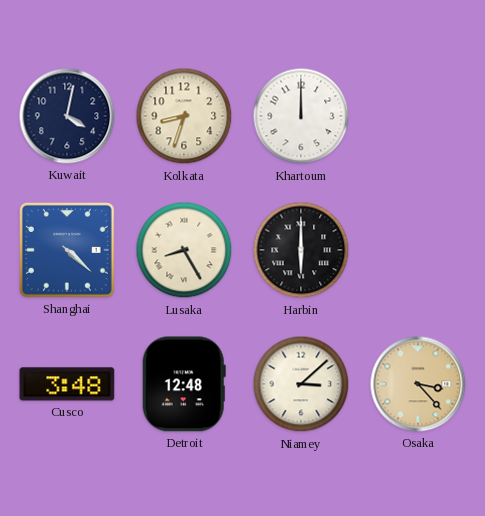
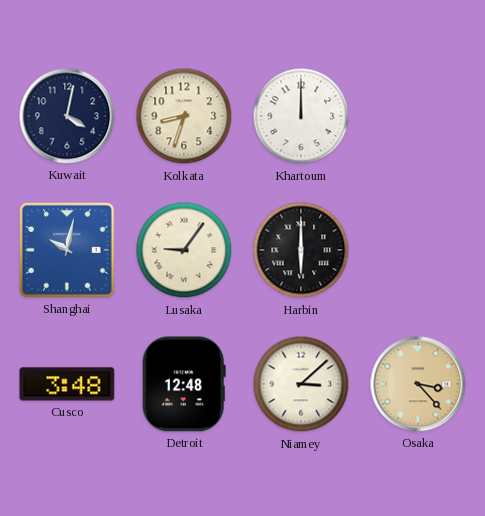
Shanghai: 4:22 -> 10:02
Lusaka: 8:25 -> 9:06
